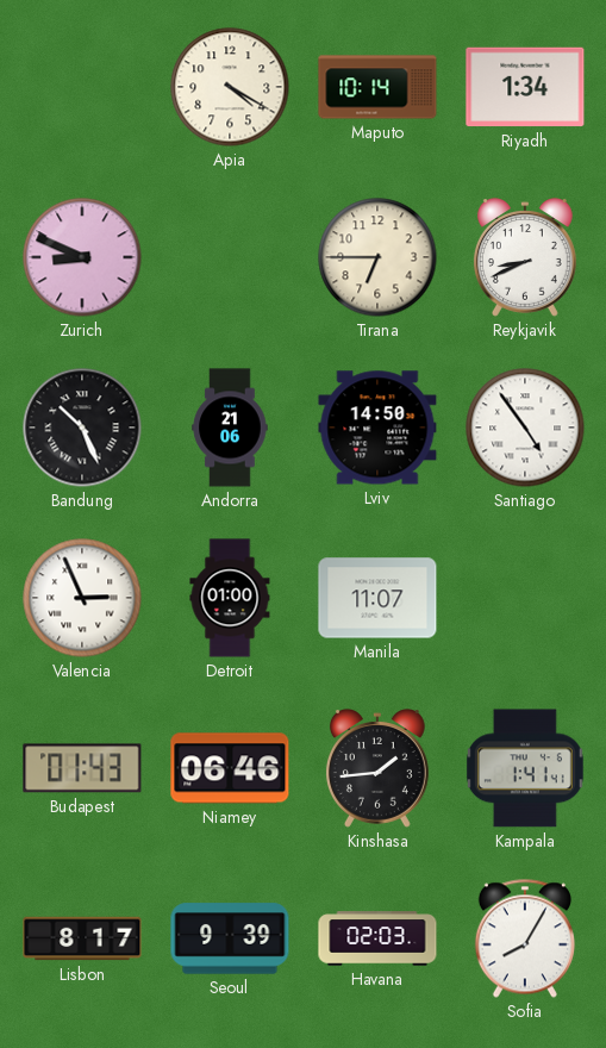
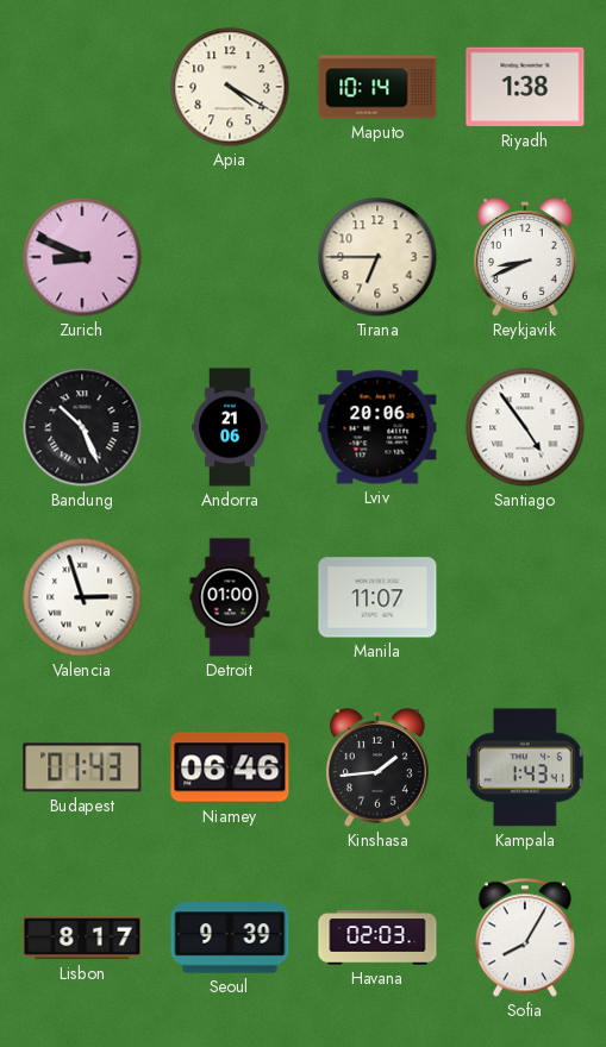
Riyadh: 1:34 -> 1:38
Lviv: 14:50 -> 20:06
Valencia: 2:56 -> 2:57
Kampala: 1:41 -> 1:43
